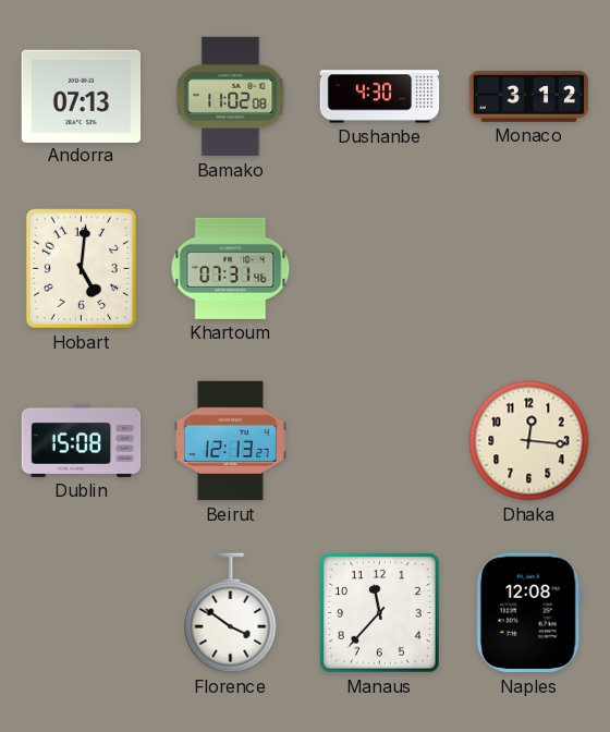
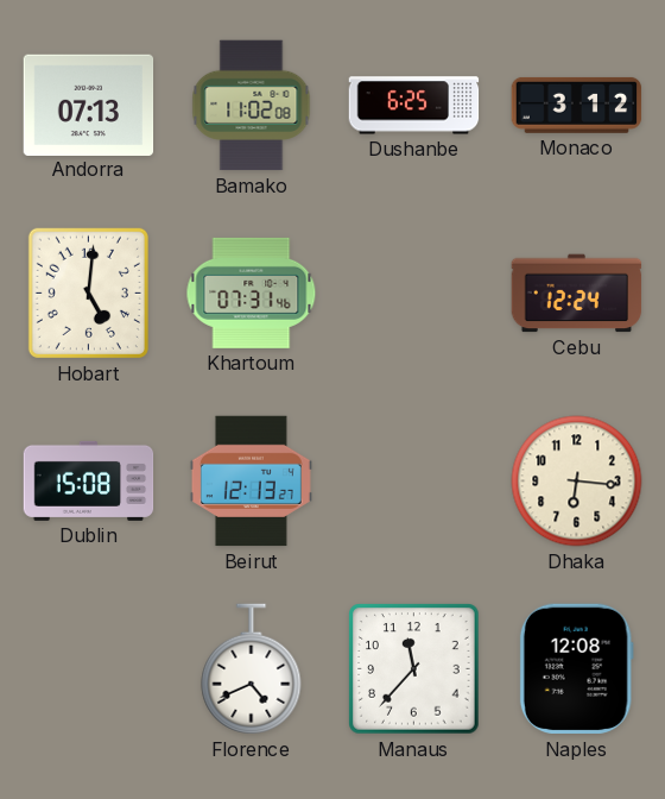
Dushanbe: 4:30 -> 6:25
Cebu: none -> 12:24
Dhaka: 12:16 -> 6:16
Florence: 3:51 -> 4:41
